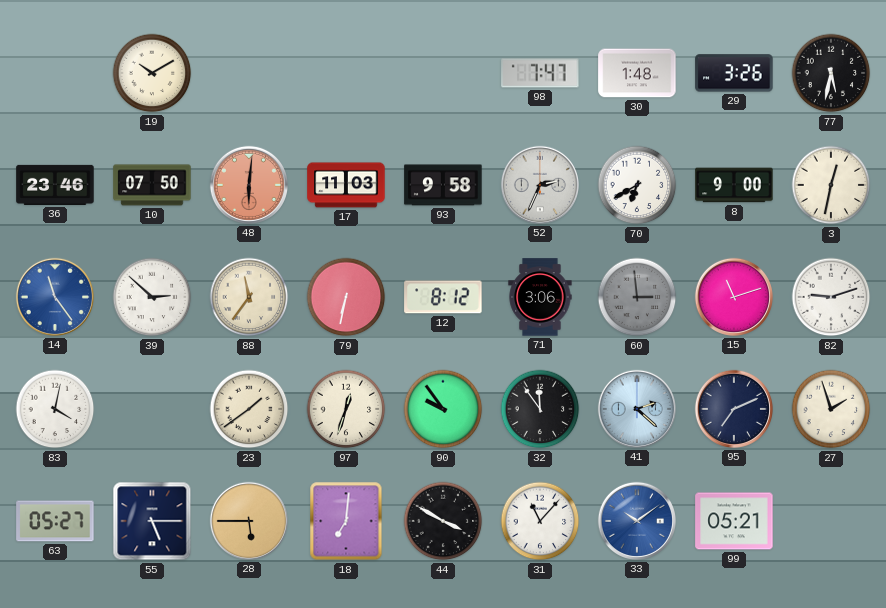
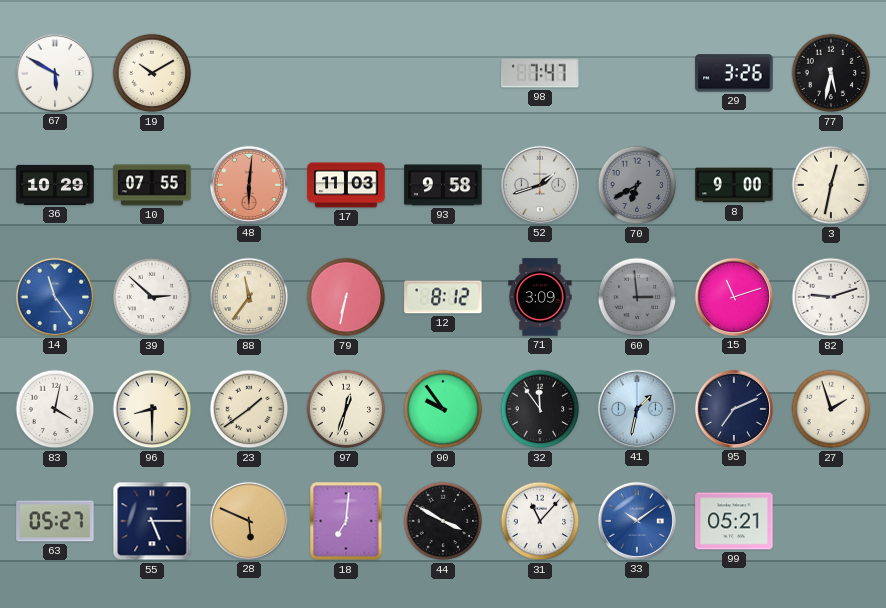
67: none -> 5:50
30: 1:48 -> none
36: 23:46 -> 10:29
10: 07:50 -> 07:55
52: 2:34 -> 1:42
70 dial: white -> grey
71: 3:06 -> 3:09
96: none -> 8:30
41: 2:22 -> 1:32
28: 5:45 -> 5:49
